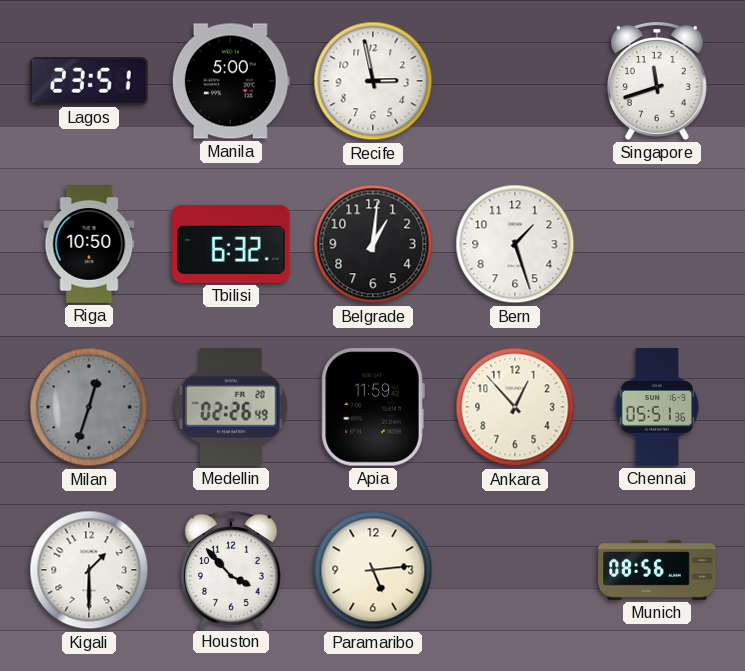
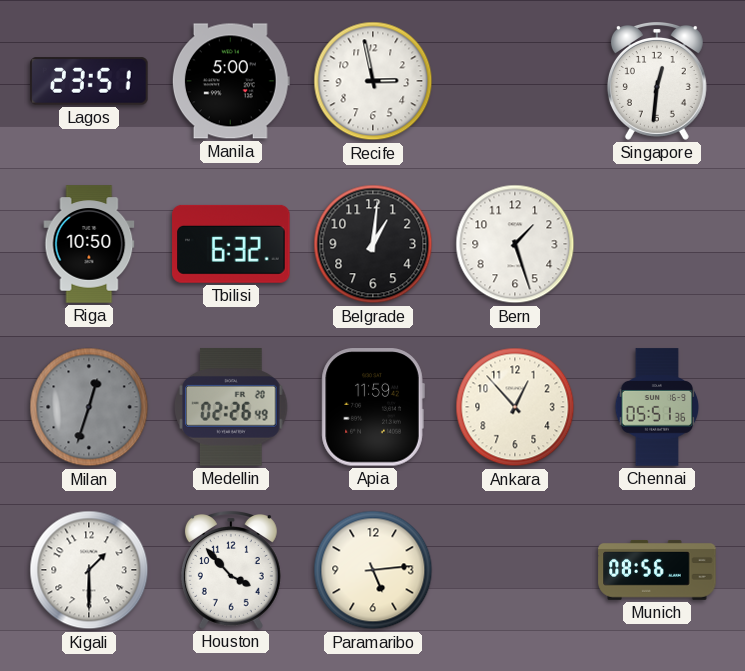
Singapore: 11:42 -> 12:31
